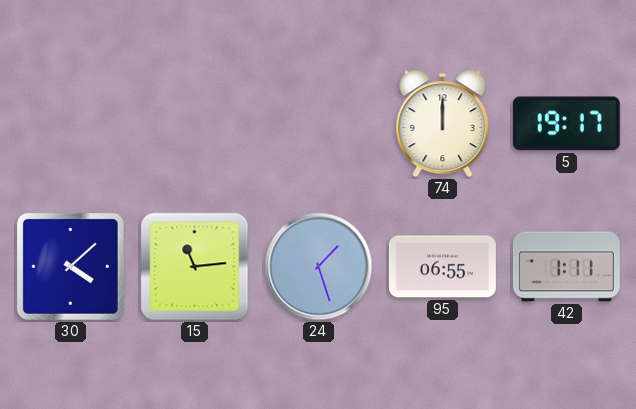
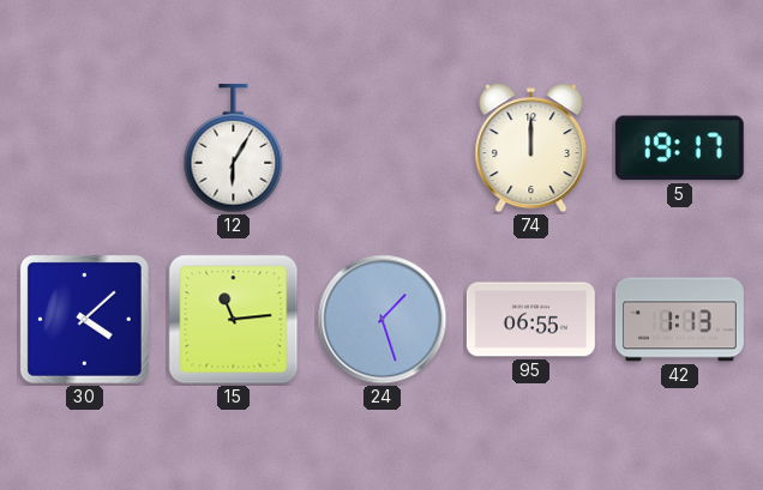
12: none -> 6:05
42: 1:11 -> 1:13
